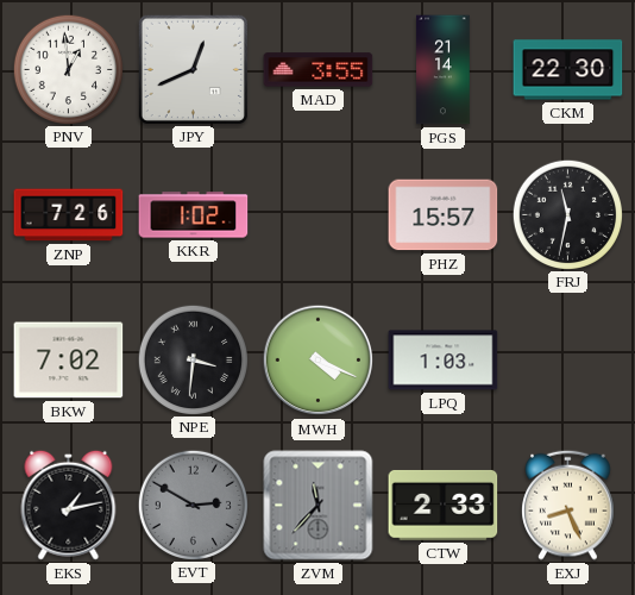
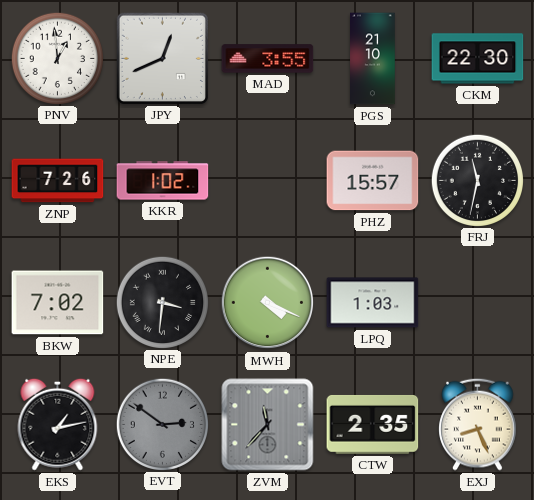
PGS: 21:14 -> 21:10
EVT: 2:50 -> 2:51
CTW: 2:33 -> 2:35
